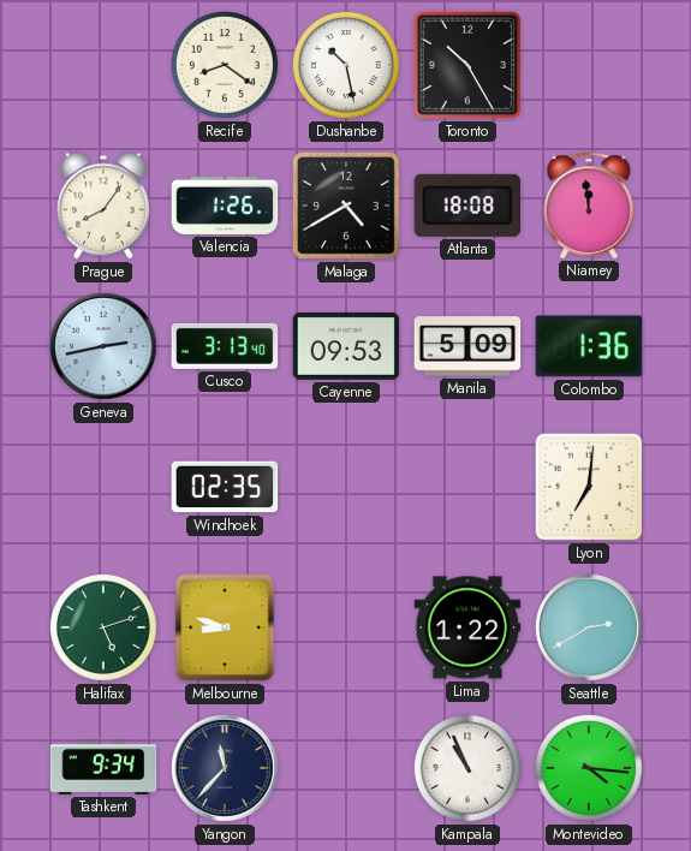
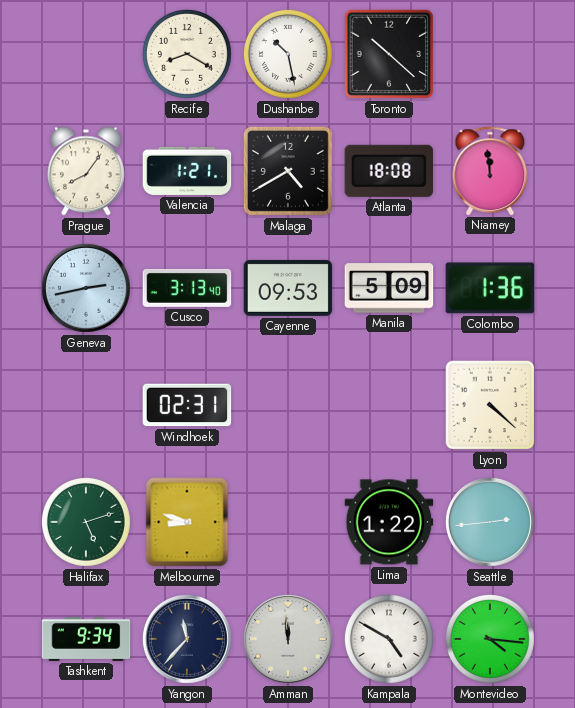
Recife: 8:21 -> 8:20
Toronto: 10:25 -> 10:22
Valencia: 1:26 -> 1:21
Windhoek: 02:35 -> 02:31
Lyon: 7:01 -> 4:22
Seattle: 2:40 -> 2:44
Amman: none -> 11:59
Kampala: 10:56 -> 4:50
